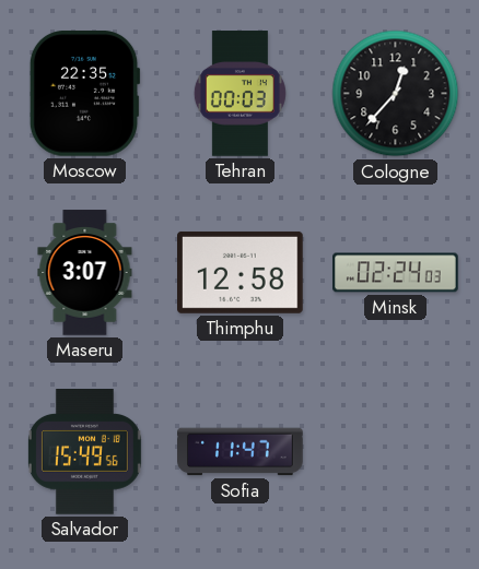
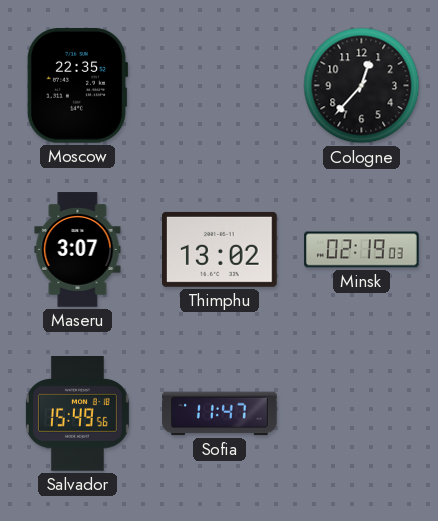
Tehran: 00:03 -> none
Thimphu: 12:58 -> 13:02
Minsk: 02:24 -> 02:19
